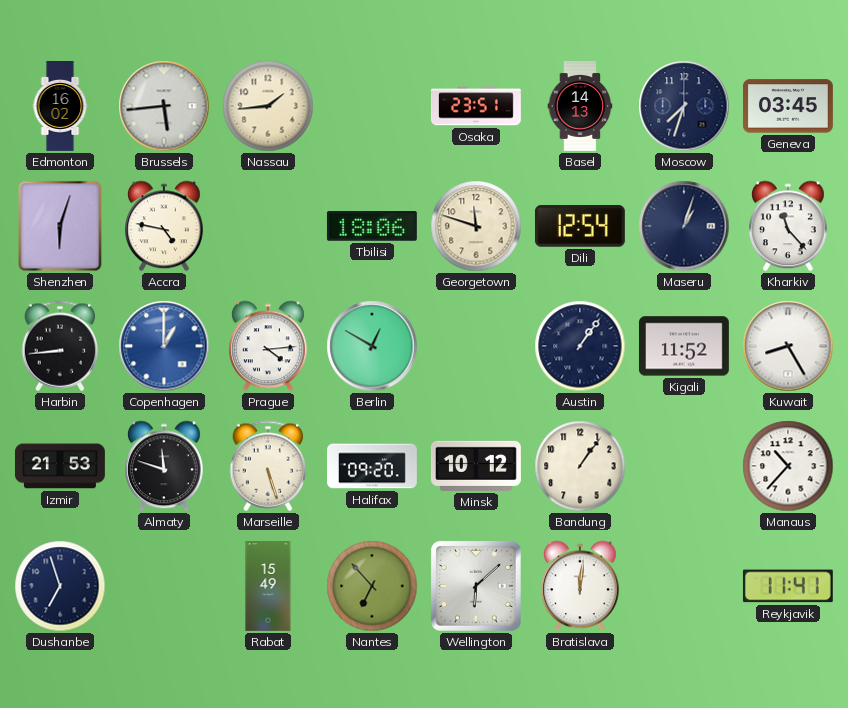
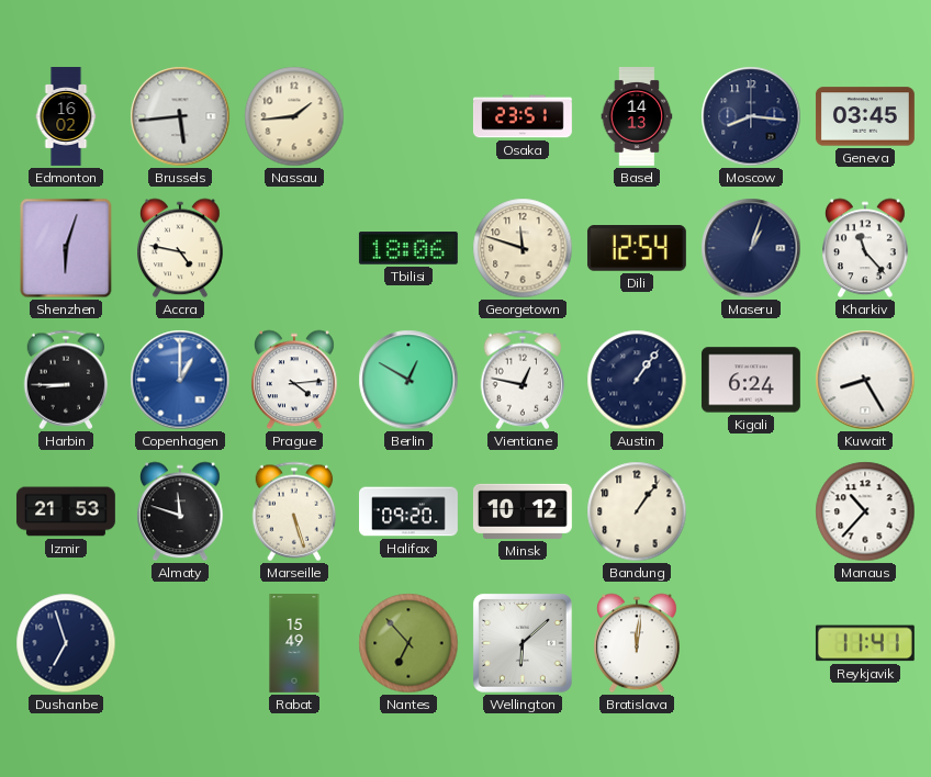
Moscow: 7:33 -> 8:16
Harbin: 8:44 -> 8:45
Vientiane: none -> 12:47
Kigali: 11:52 -> 6:24
